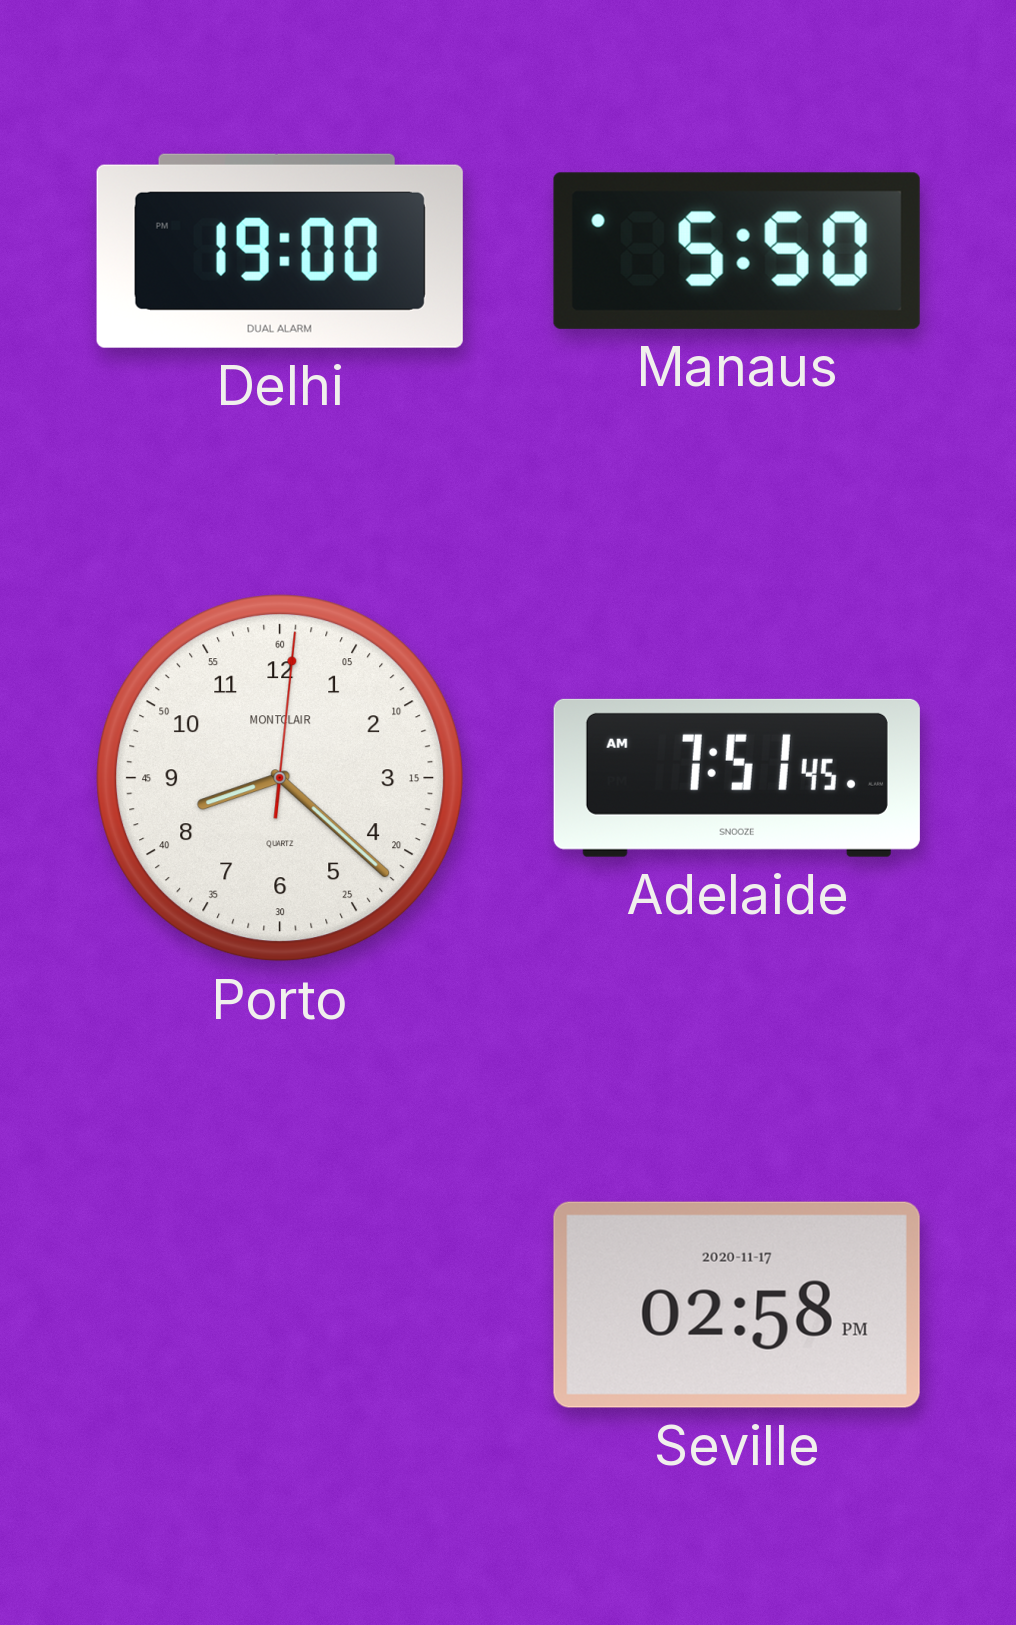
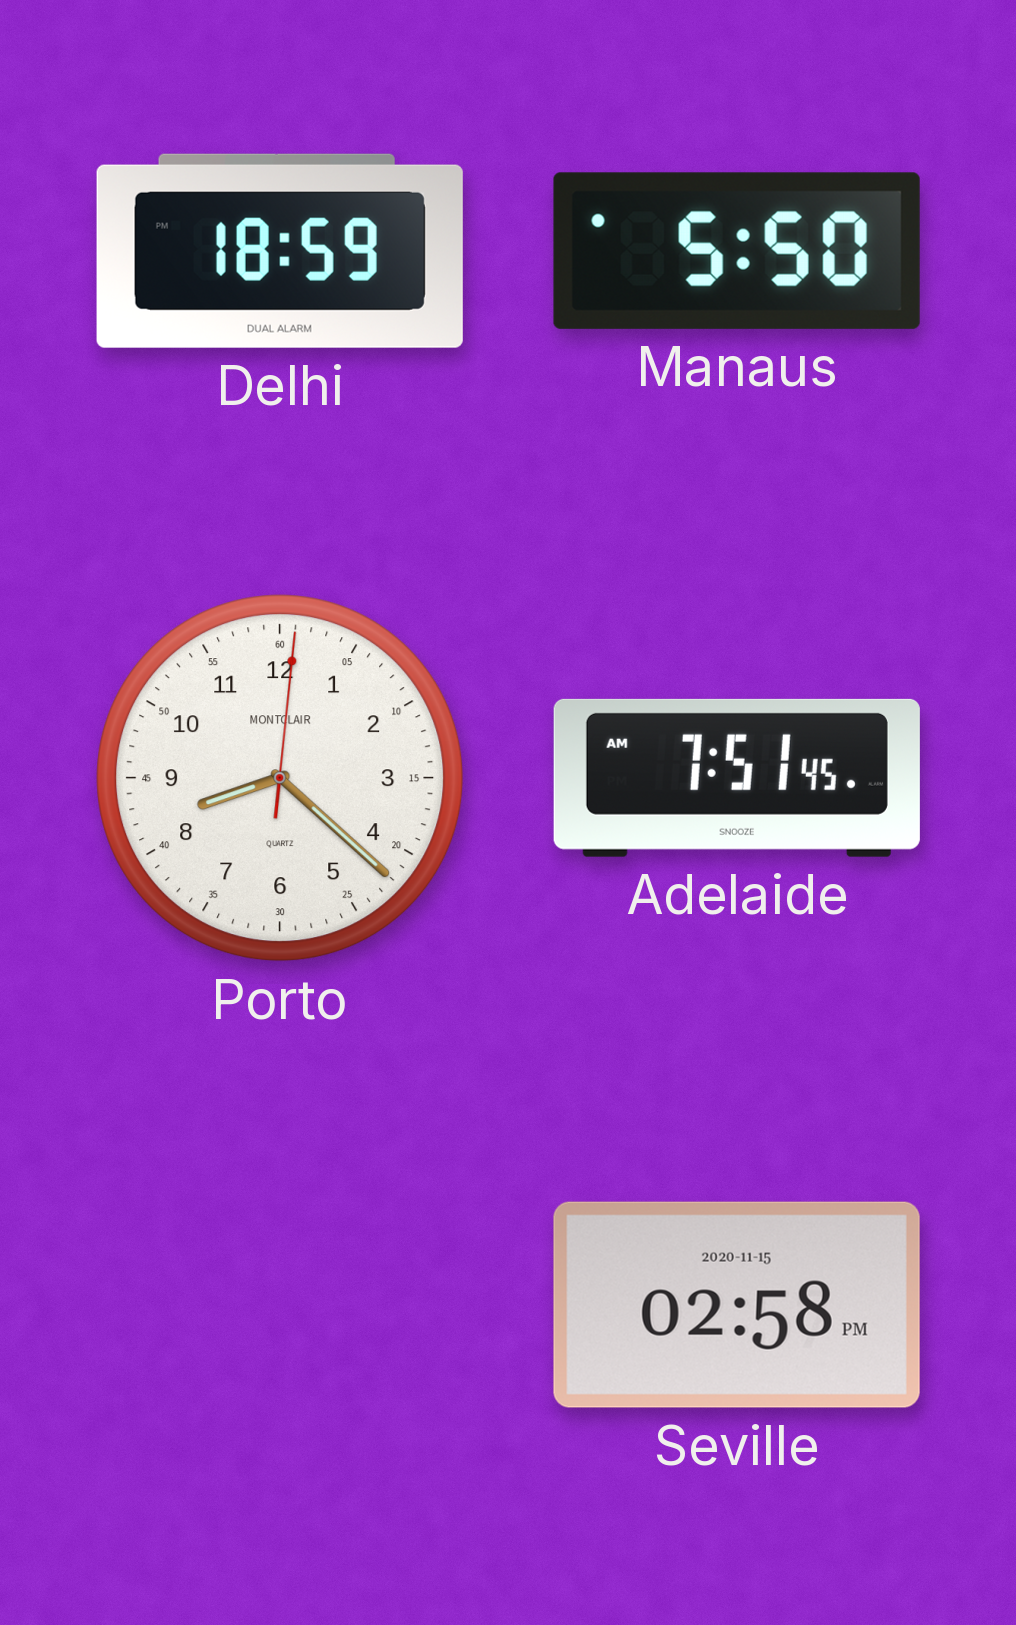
Delhi: 19:00 -> 18:59
Seville date: 2020-11-17 -> 2020-11-15
